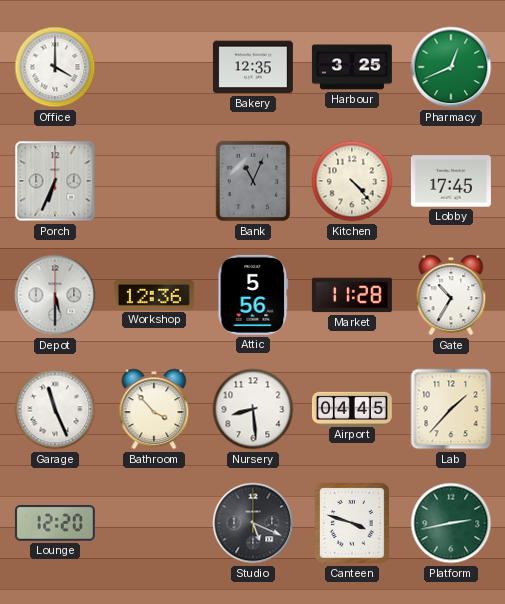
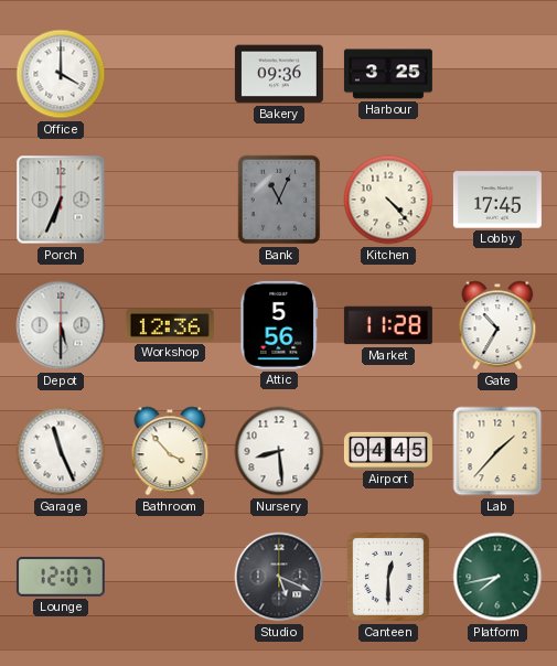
Bakery: 12:35 -> 09:36
Pharmacy: 12:41 -> none
Lounge: 12:20 -> 12:07
Canteen: 3:48 -> 12:30
Platform: 2:43 -> 7:43
